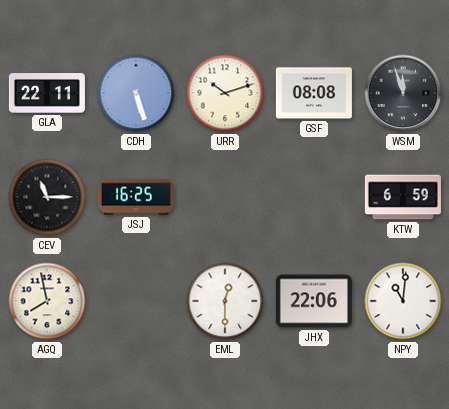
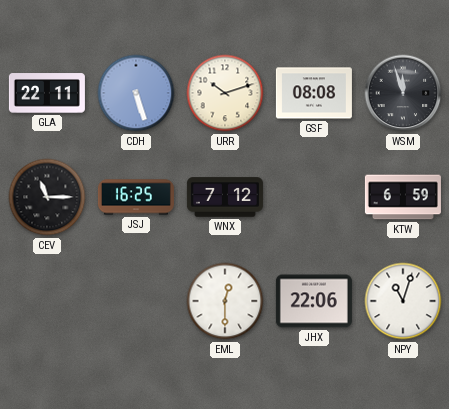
WNX: none -> 7:12
AGQ: 7:58 -> none
NPY: 11:01 -> 11:03
